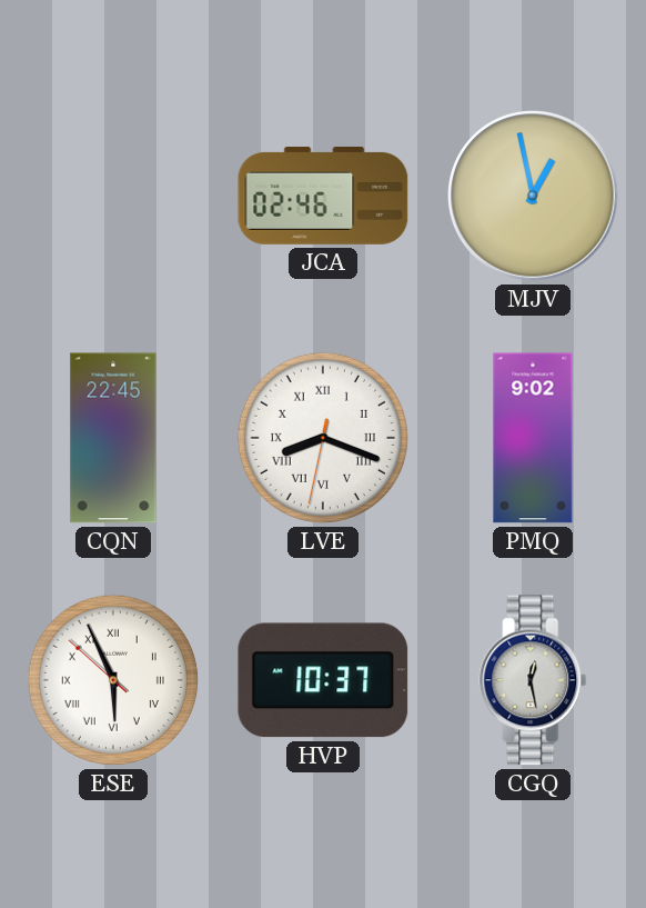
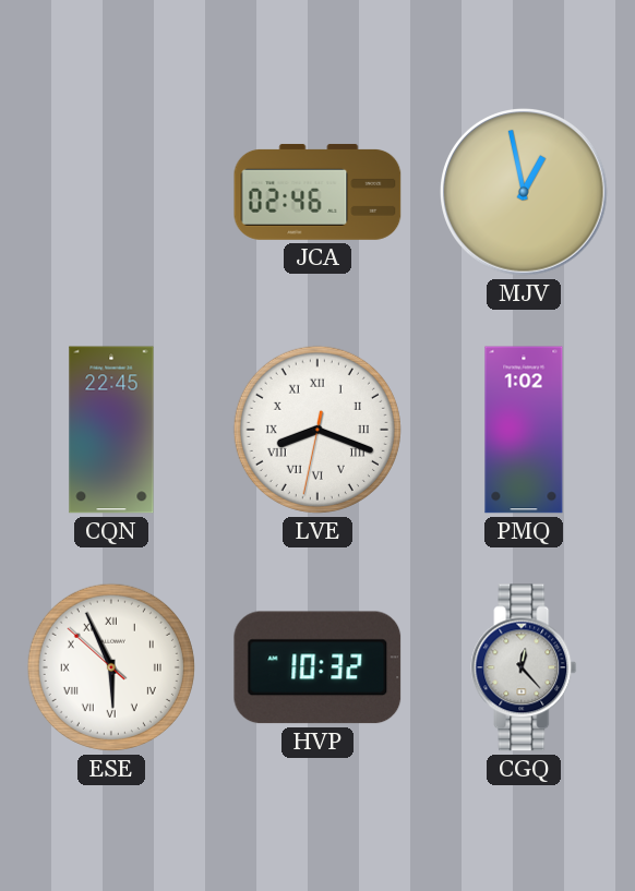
PMQ: 9:02 -> 1:02
HVP: 10:37 -> 10:32
CGQ: 12:28 -> 12:23
